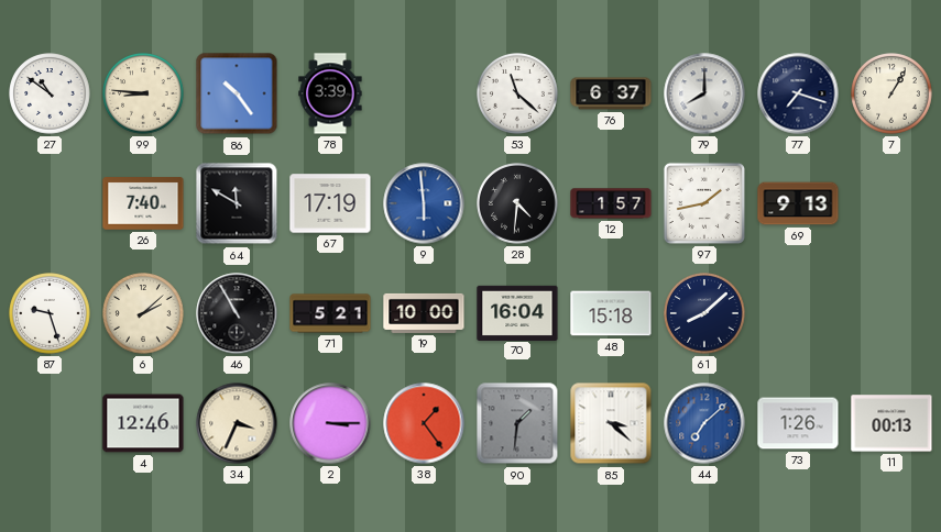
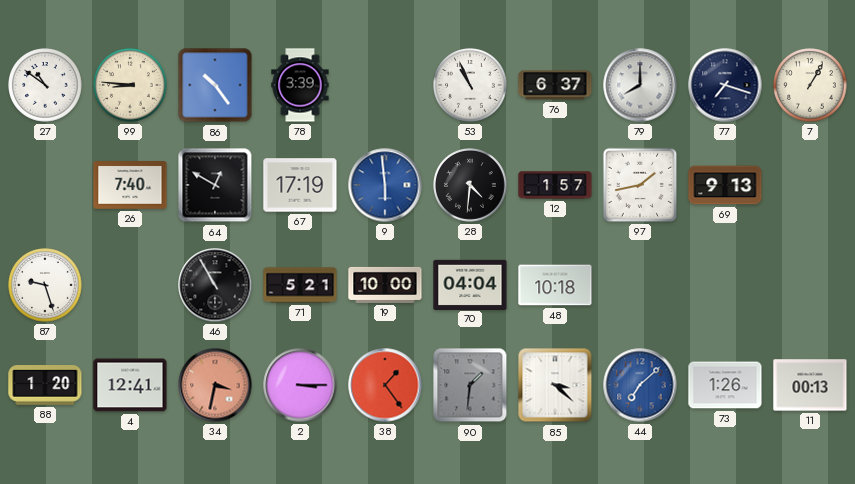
53: 11:22 -> 10:56
64: 11:50 -> 12:50
6: 2:08 -> none
70: 16:04 -> 04:04
48: 15:18 -> 10:18
61: 8:08 -> none
88: none -> 1:20
4: 12:46 -> 12:41
34: 3:34 -> 3:32
34 dial: cream -> salmon
